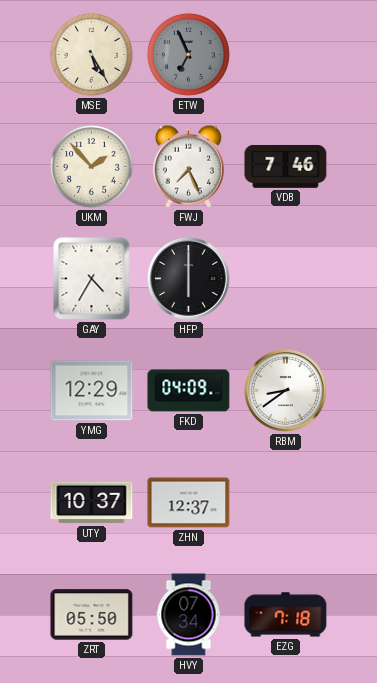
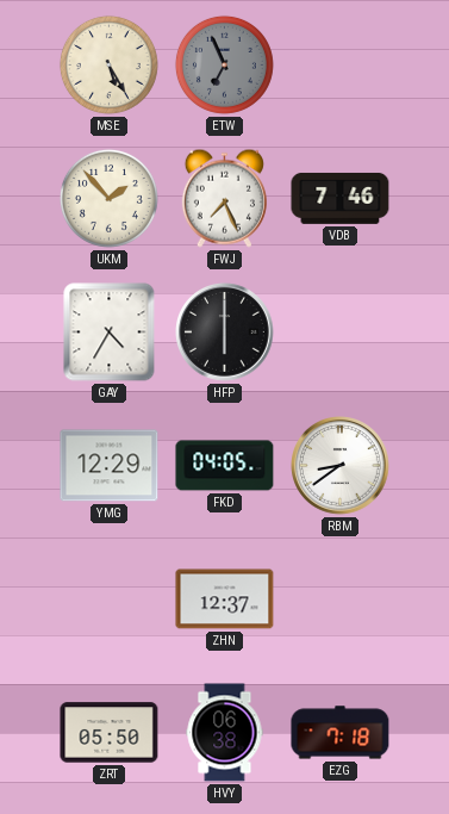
FKD: 04:09 -> 04:05
UTY: 10:37 -> none
HVY: 07:34 -> 06:38
